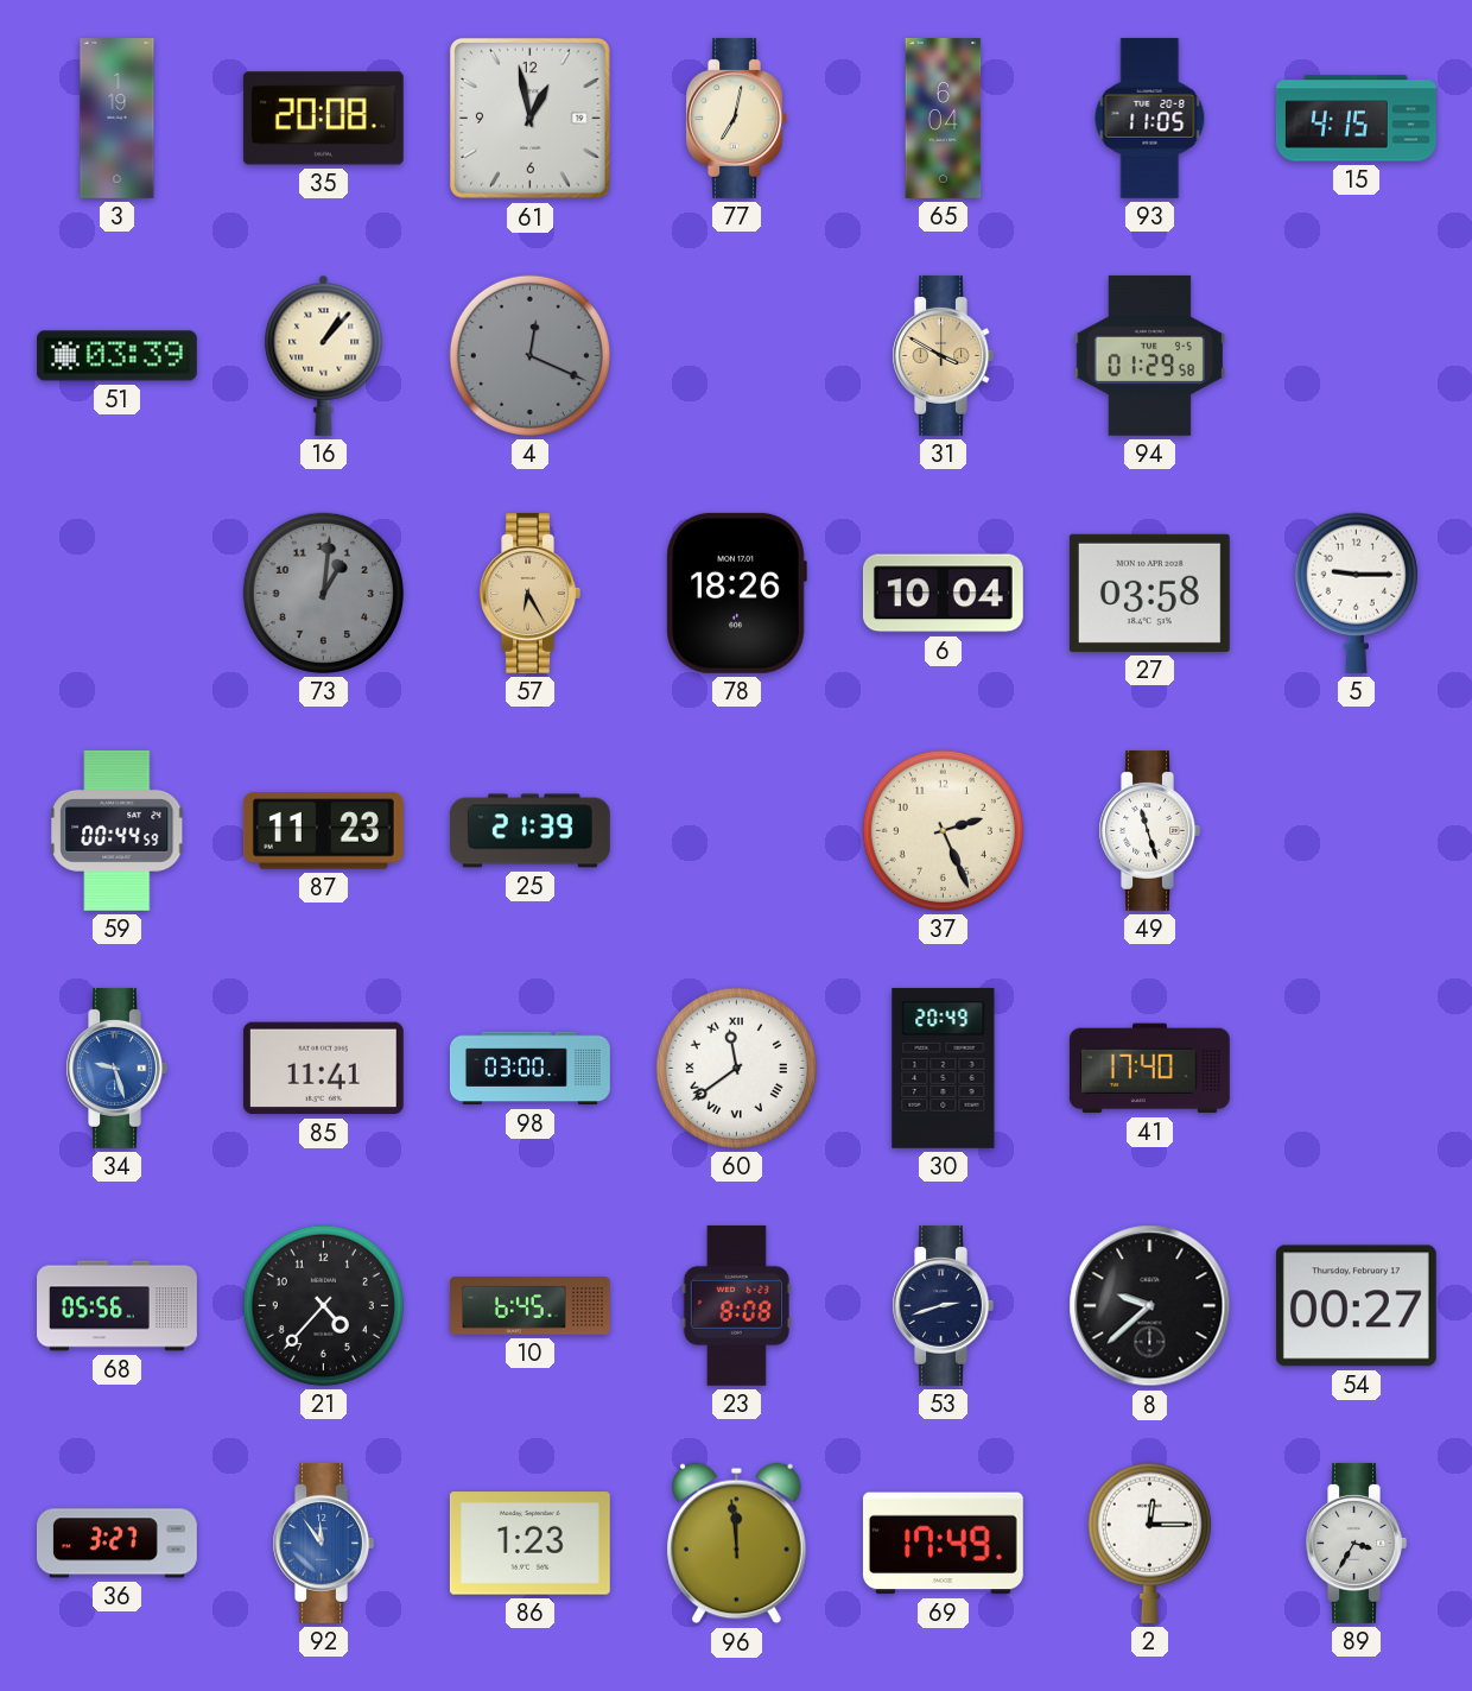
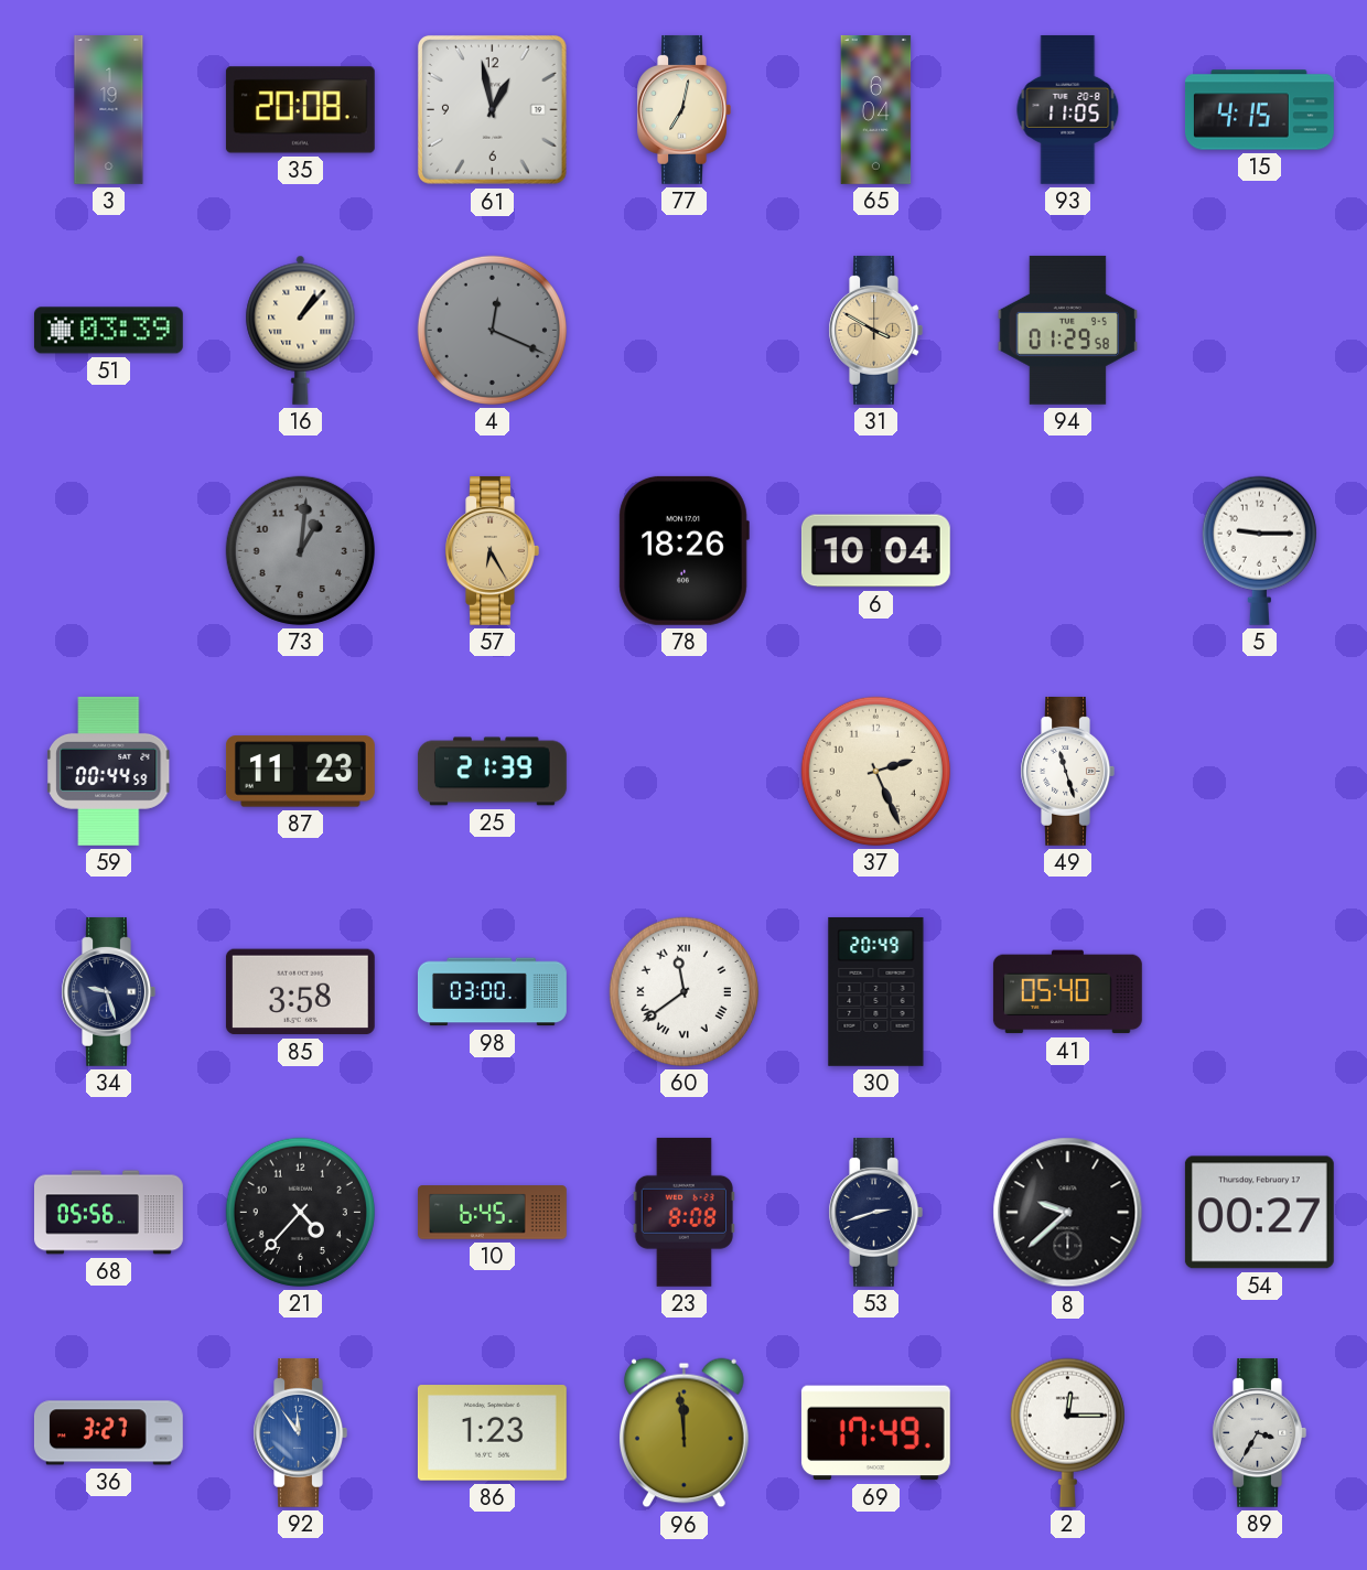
27: 03:58 -> none
34 dial: blue -> navy
85: 11:41 -> 3:58
41: 17:40 -> 05:40
